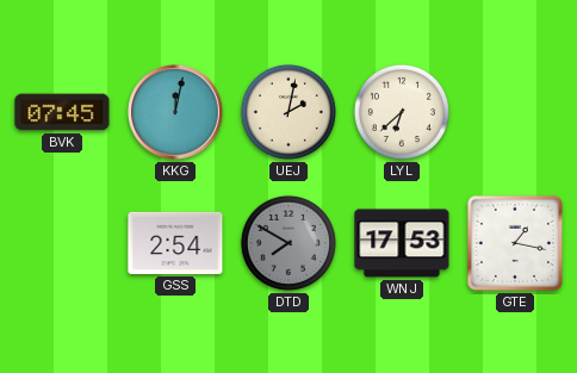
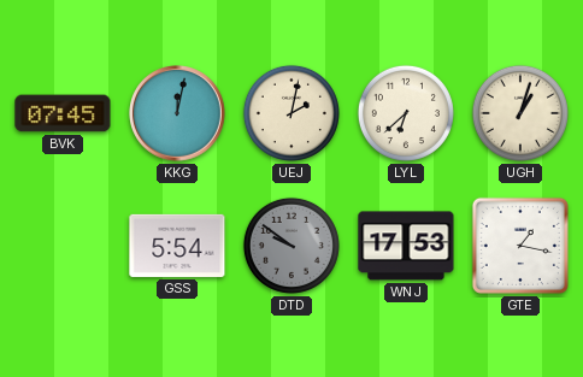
UGH: none -> 1:03
GSS: 2:54 -> 5:54
DTD: 7:50 -> 9:51
